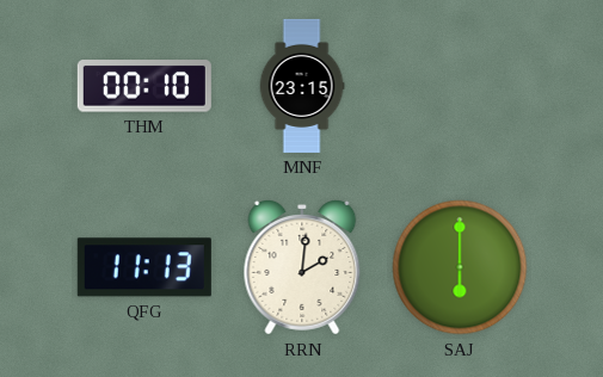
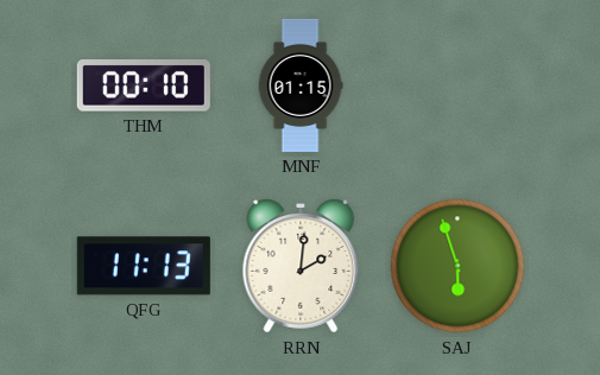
MNF: 23:15 -> 01:15
SAJ: 6:00 -> 5:57
